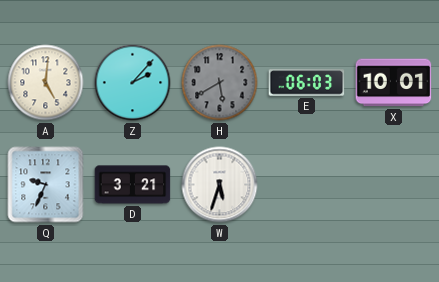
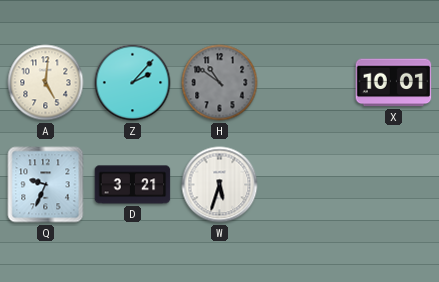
H: 5:40 -> 10:51
E: 06:03 -> none
